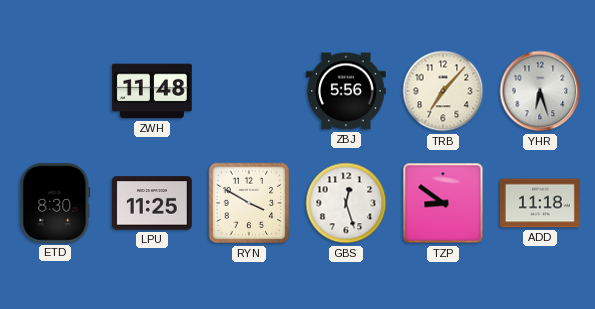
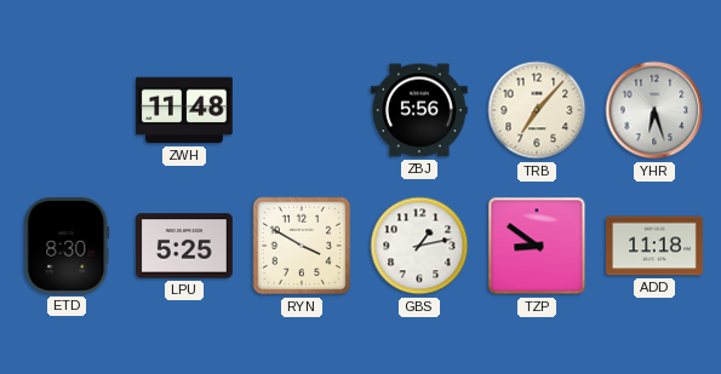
LPU: 11:25 -> 5:25
GBS: 12:27 -> 1:13
